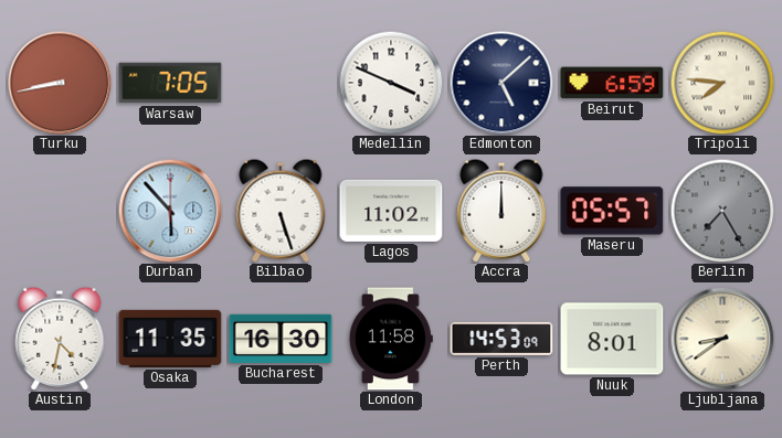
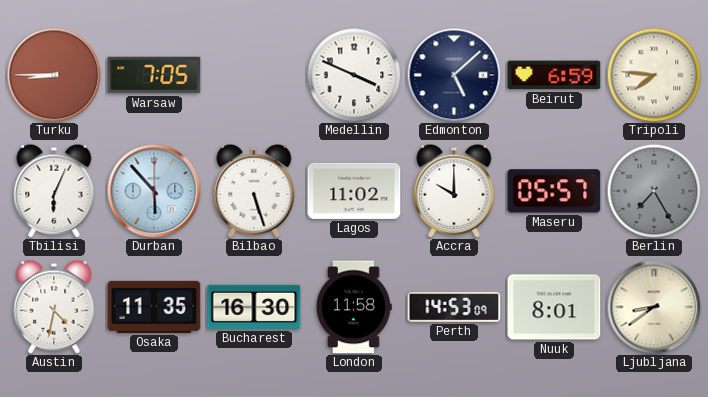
Turku: 8:43 -> 8:45
Tbilisi: none -> 6:04
Accra: 12:00 -> 10:00
